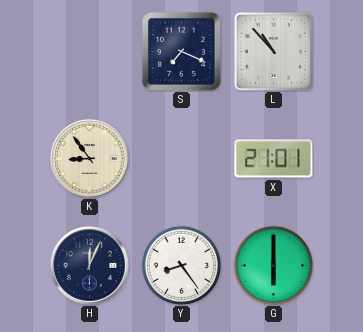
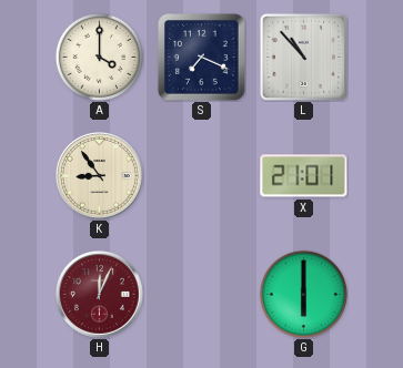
A: none -> 4:00
H dial: navy -> burgundy
Y: 8:24 -> none
